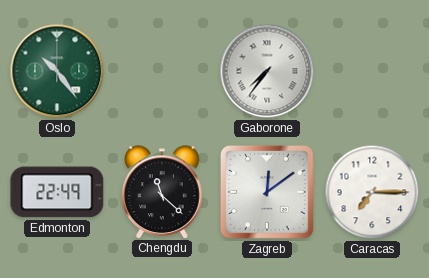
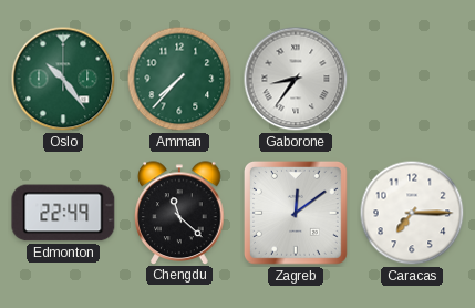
Amman: none -> 7:37
Gaborone: 7:36 -> 8:36
